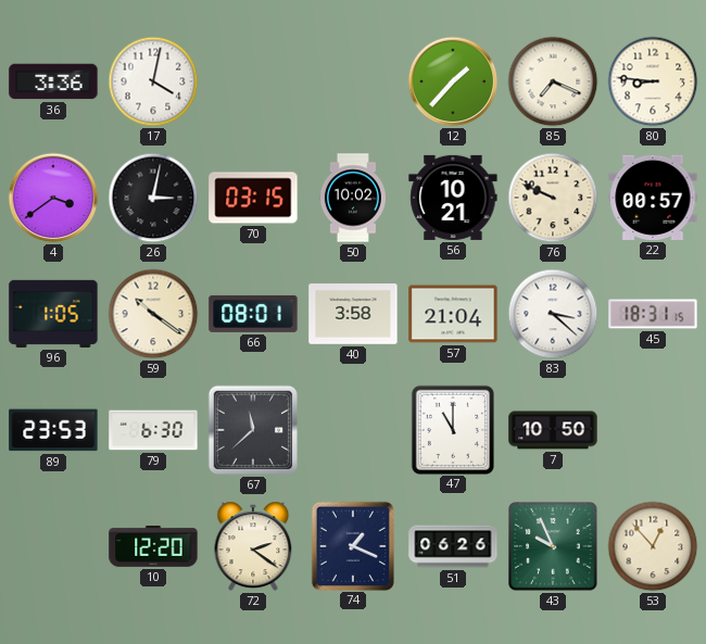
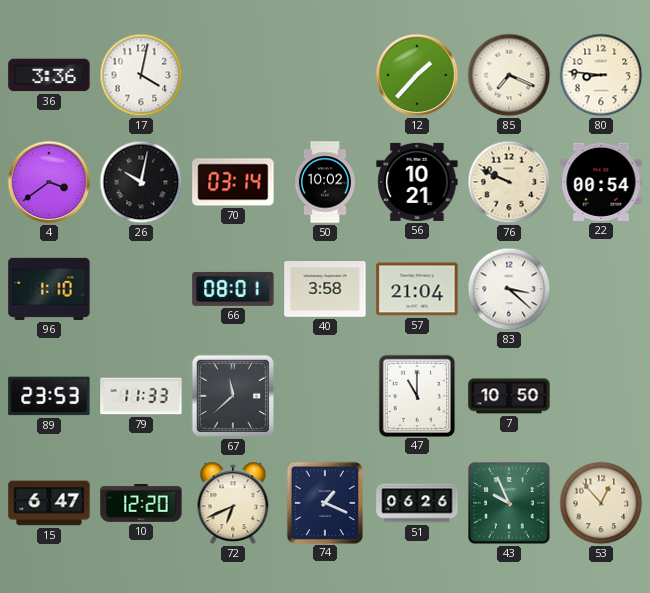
26: 3:02 -> 10:02
70: 03:15 -> 03:14
22: 00:57 -> 00:54
96: 1:05 -> 1:10
59: 10:21 -> none
45: 18:31 -> none
79: 6:30 -> 11:33
15: none -> 6:47
72: 2:21 -> 6:41
